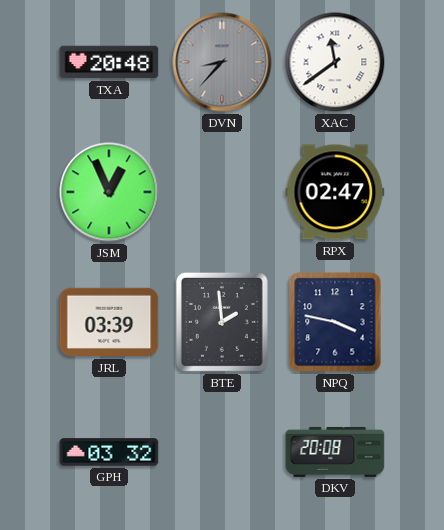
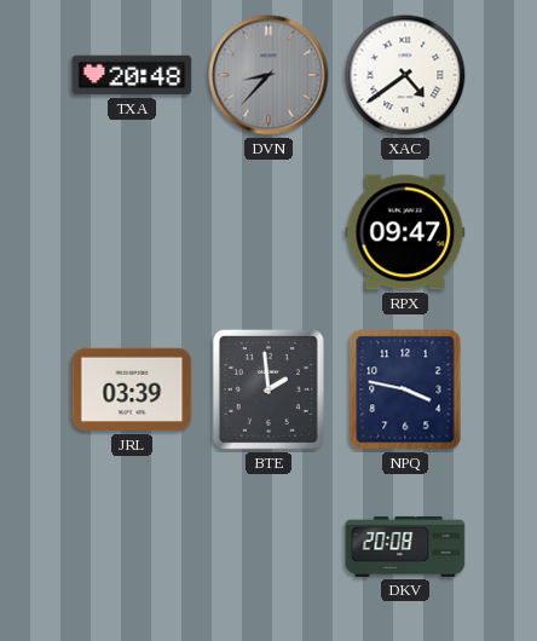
XAC: 11:39 -> 4:39
JSM: 12:56 -> none
RPX: 02:47 -> 09:47
GPH: 03:32 -> none
